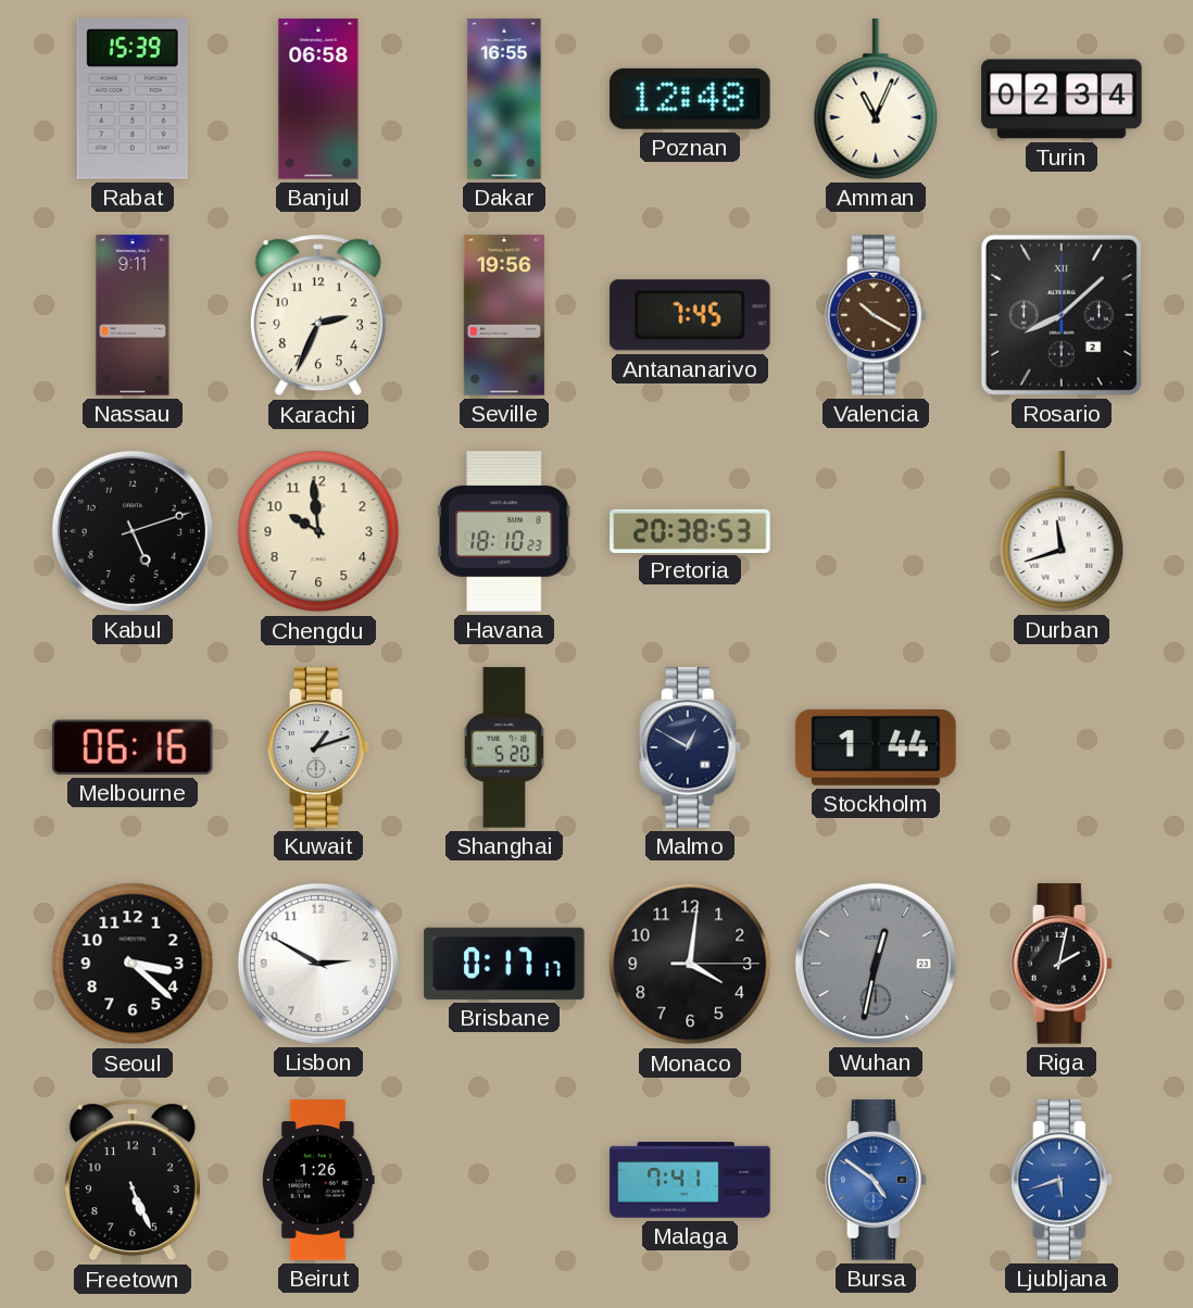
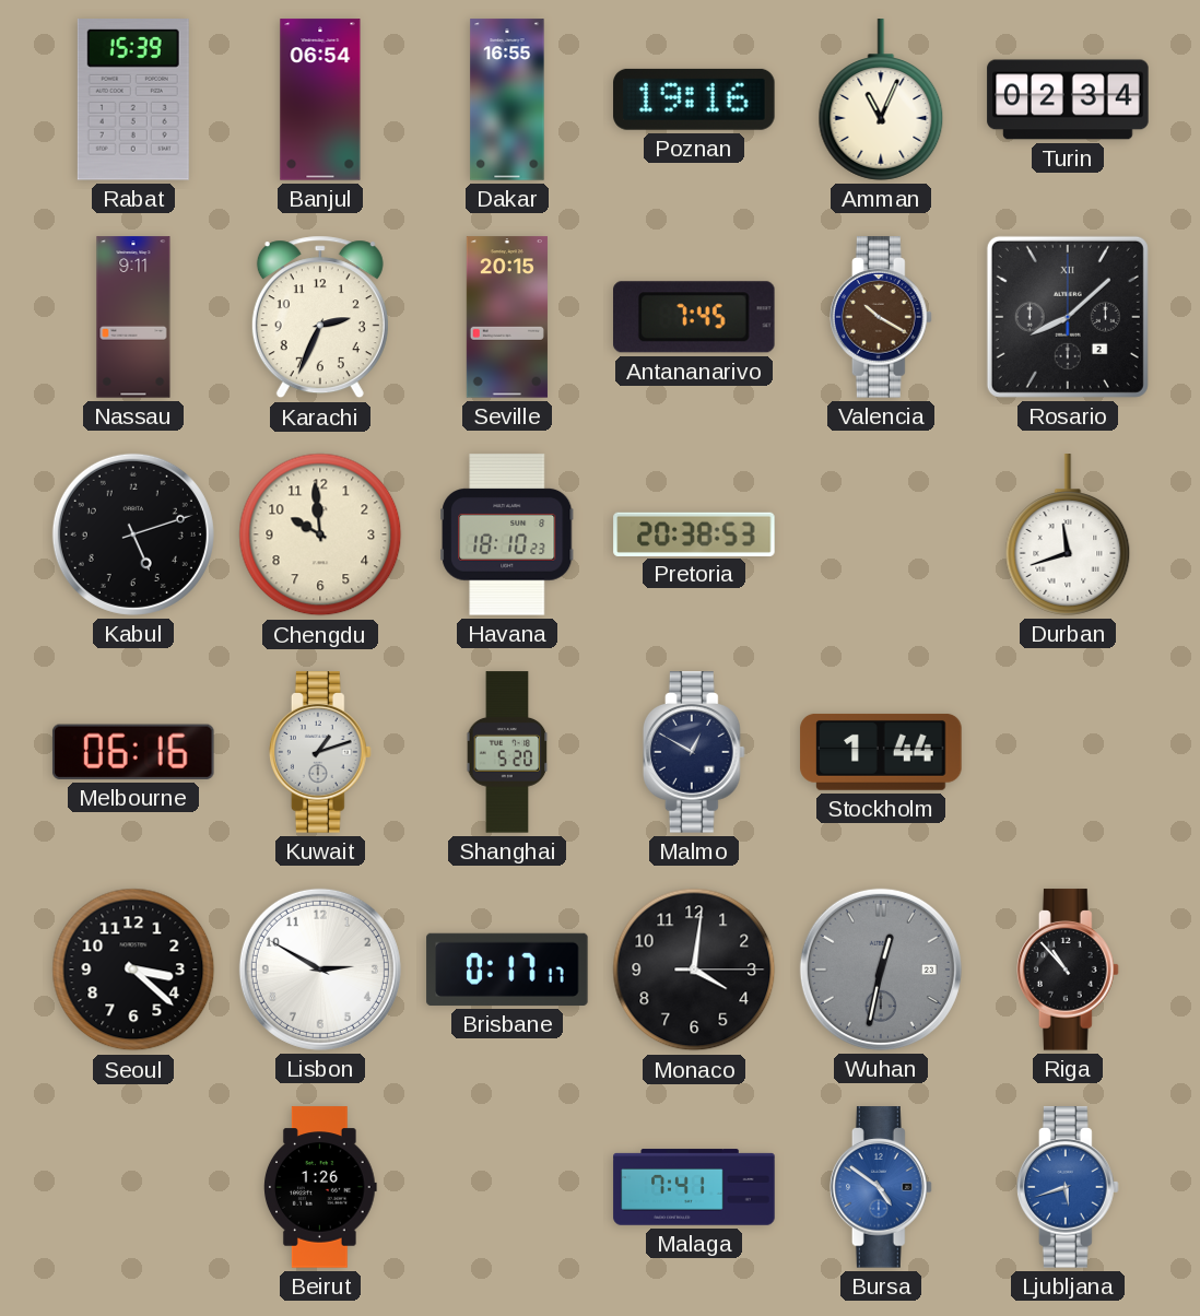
Banjul: 06:58 -> 06:54
Poznan: 12:48 -> 19:16
Seville: 19:56 -> 20:15
Riga: 2:02 -> 10:53
Freetown: 5:26 -> none
